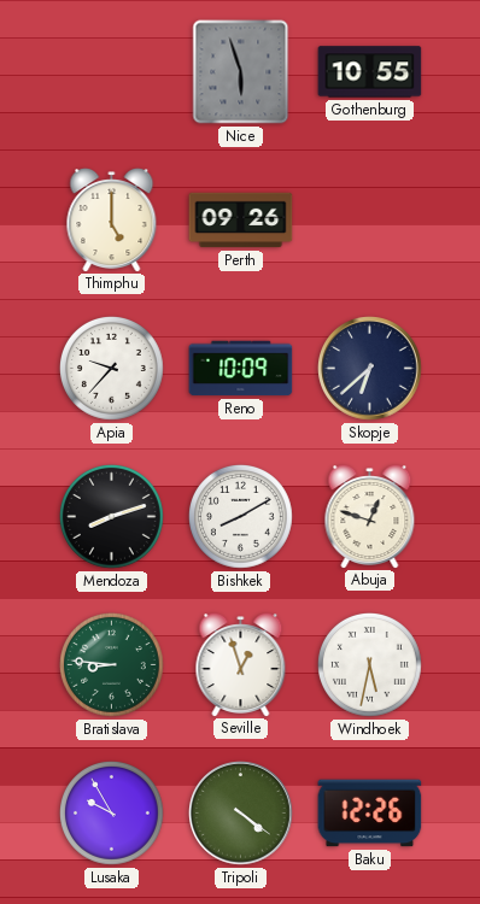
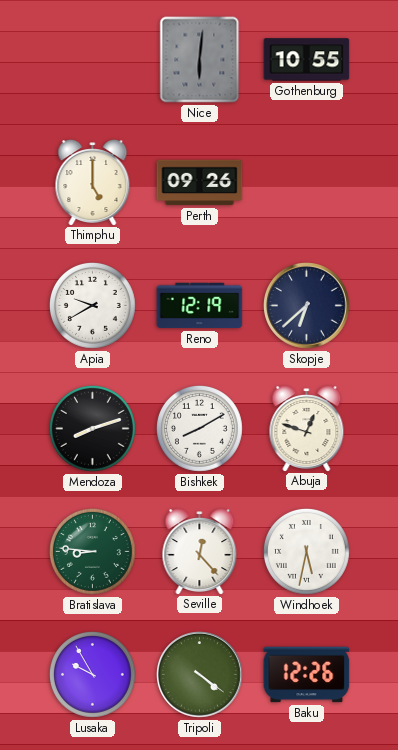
Nice: 5:57 -> 6:01
Apia: 9:37 -> 9:40
Reno: 10:09 -> 12:19
Seville: 12:57 -> 12:23
